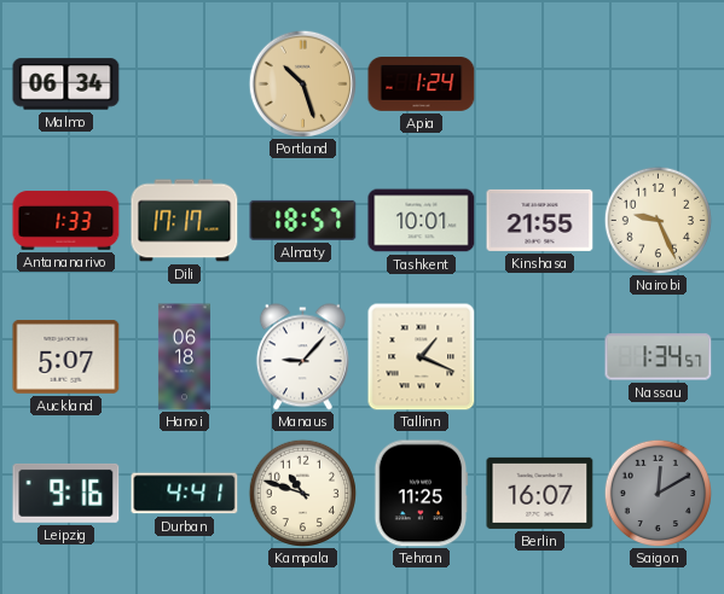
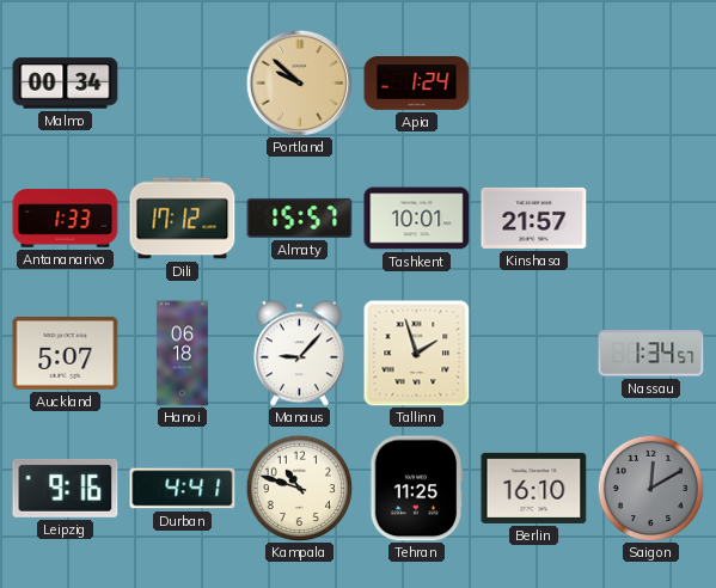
Malmo: 06:34 -> 00:34
Portland: 10:27 -> 9:52
Dili: 17:17 -> 17:12
Almaty: 18:57 -> 15:57
Kinshasa: 21:55 -> 21:57
Nairobi: 9:26 -> none
Tallinn: 1:19 -> 1:57
Berlin: 16:07 -> 16:10
